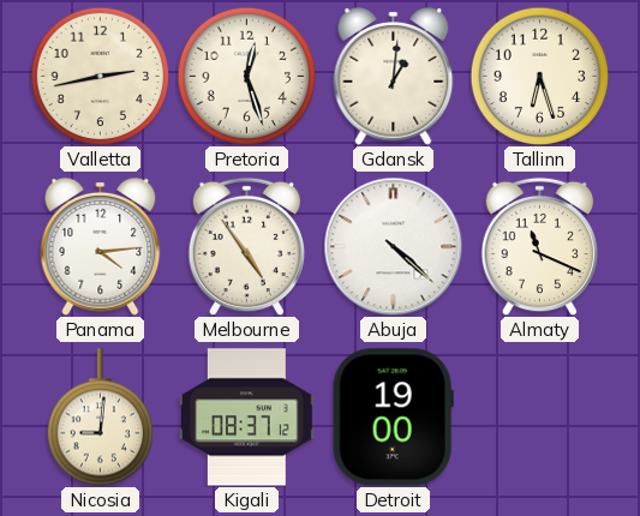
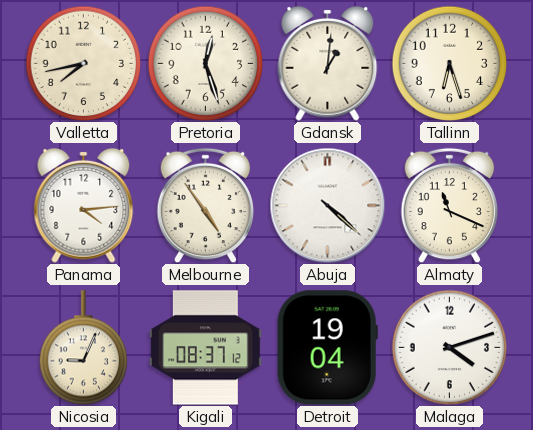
Valletta: 2:43 -> 7:43
Nicosia: 9:01 -> 9:04
Detroit: 19:00 -> 19:04
Malaga: none -> 4:12
